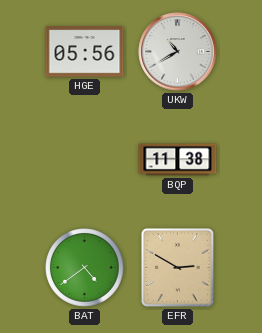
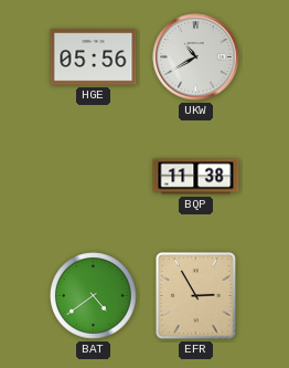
EFR: 2:50 -> 2:55
